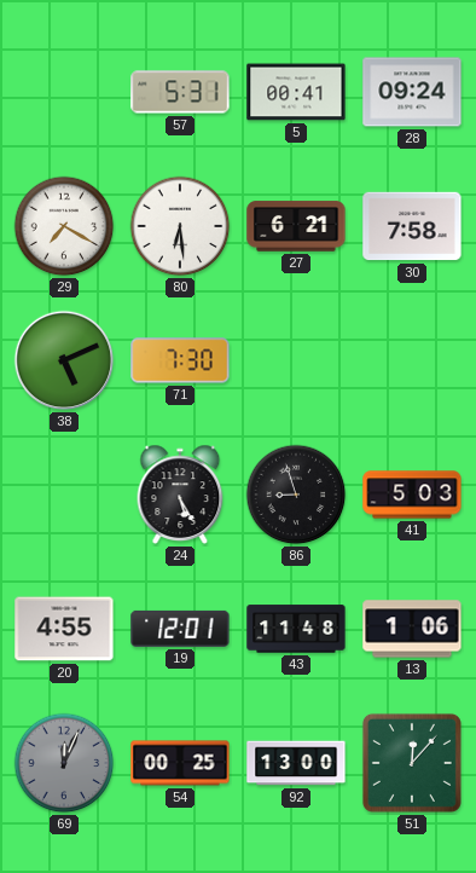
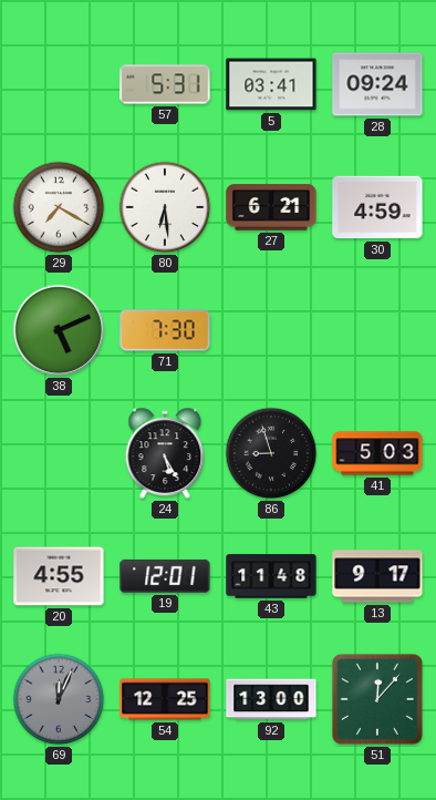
5: 00:41 -> 03:41
30: 7:58 -> 4:59
13: 1:06 -> 9:17
54: 00:25 -> 12:25
